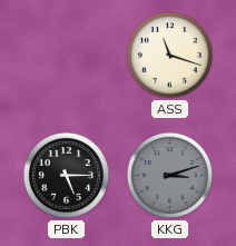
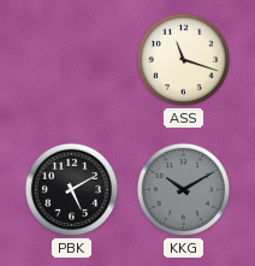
PBK: 5:15 -> 5:10
KKG: 3:12 -> 10:10
